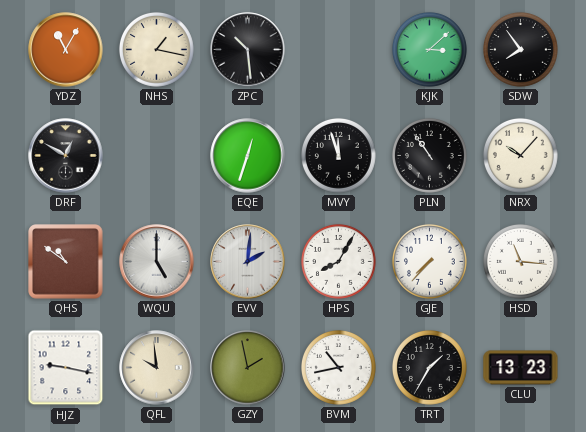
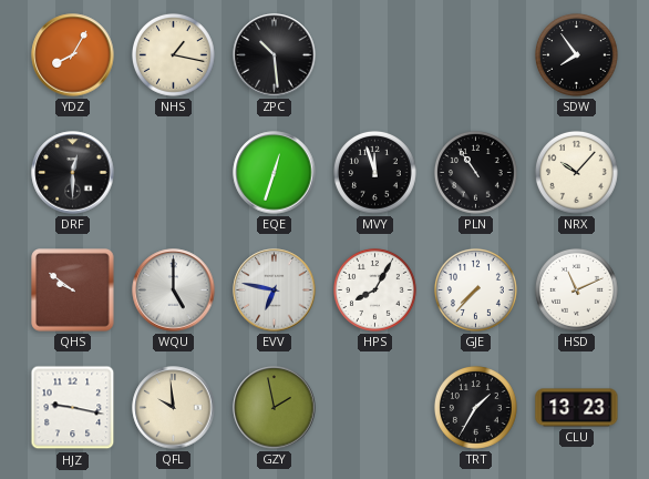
YDZ: 11:05 -> 8:05
KJK: 3:08 -> none
DRF: 12:50 -> 12:30
QHS: 10:51 -> 9:51
EVV: 2:01 -> 6:47
HSD: 11:16 -> 11:11
BVM: 10:43 -> none
